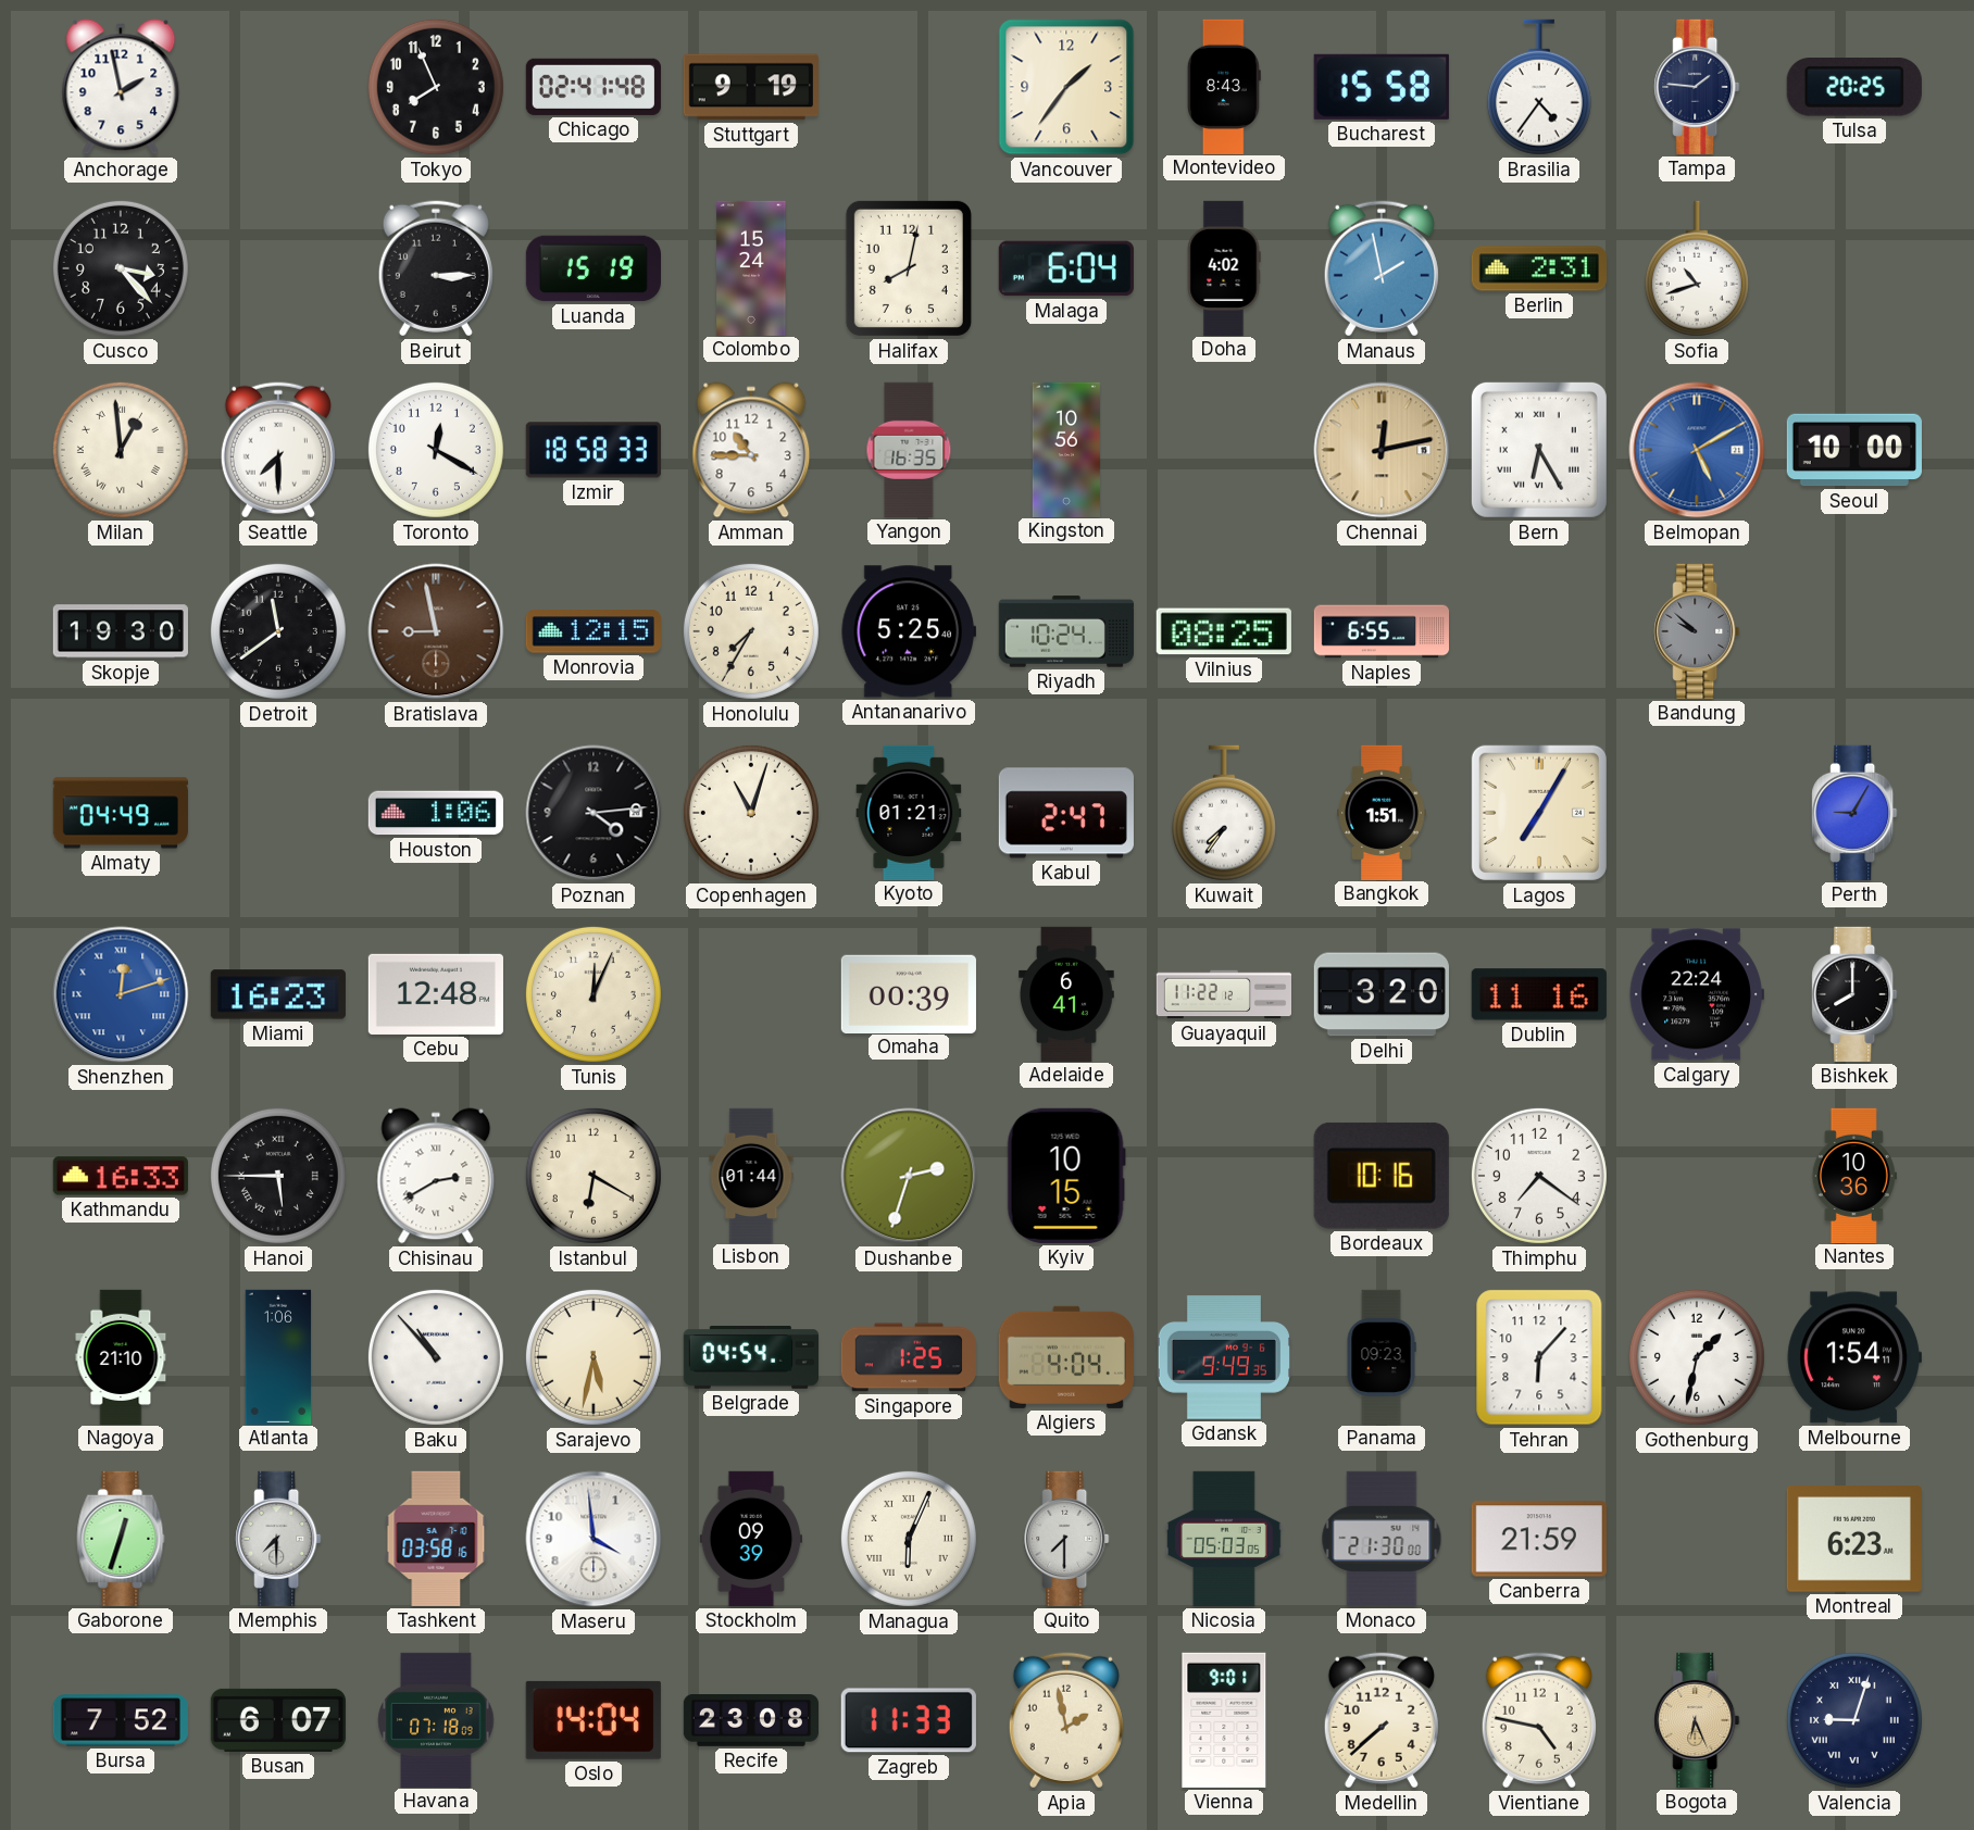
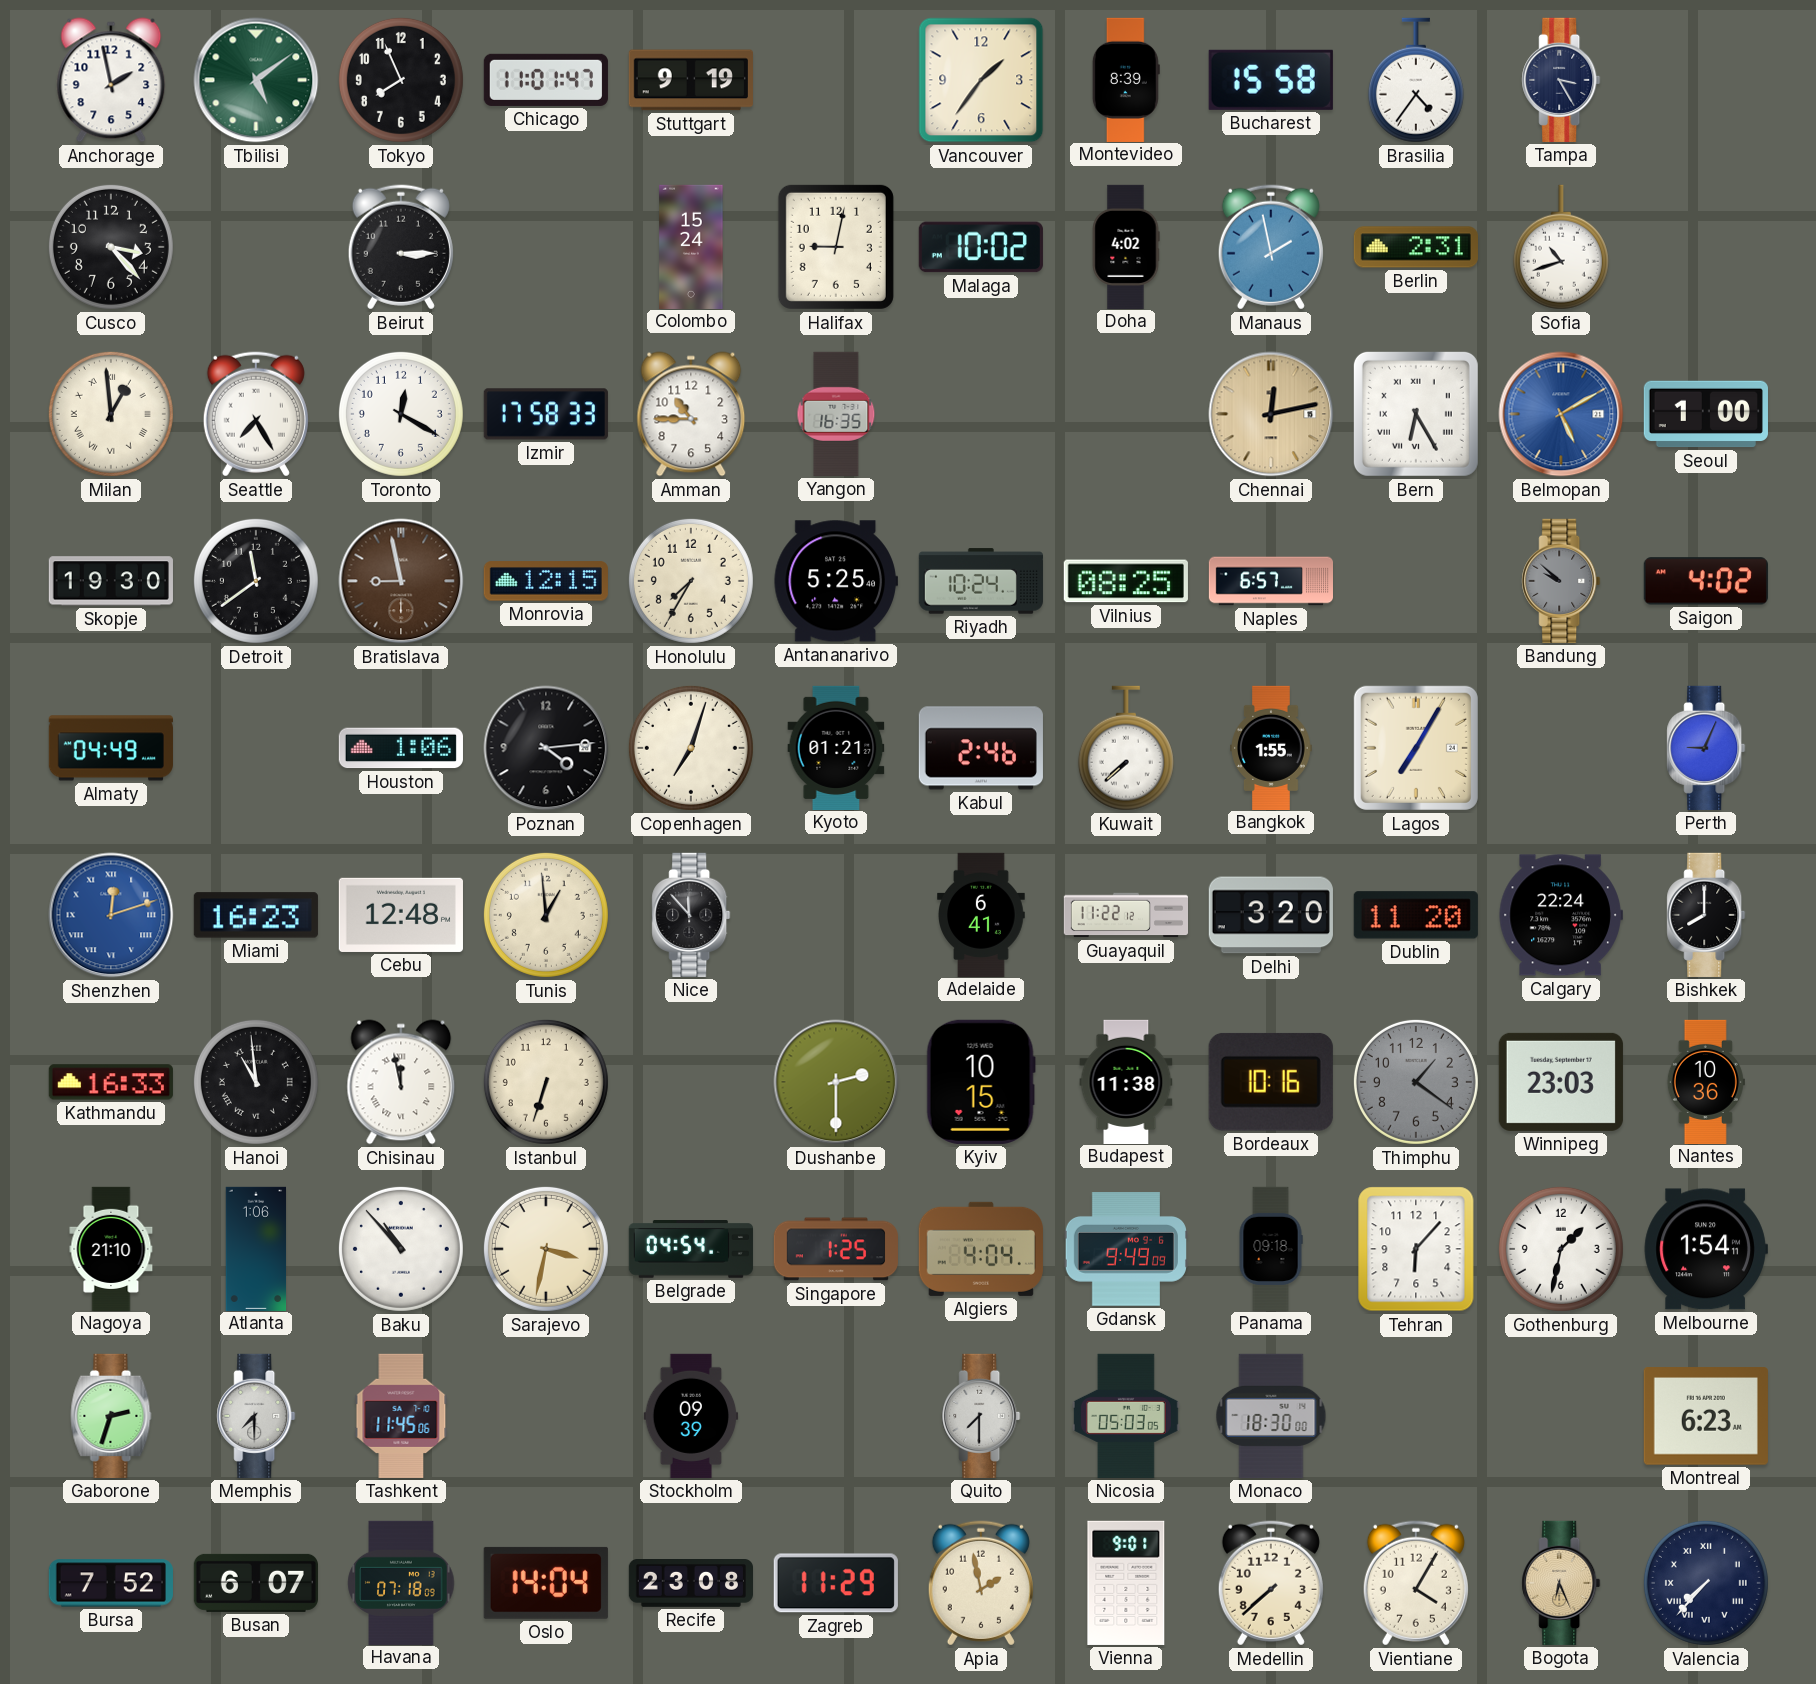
Tbilisi: none -> 5:09
Chicago: 02:41 -> 11:01
Montevideo: 8:43 -> 8:39
Tampa: 1:46 -> 3:25
Tulsa: 20:25 -> none
Luanda: 15:19 -> none
Halifax: 8:02 -> 9:02
Malaga: 6:04 -> 10:02
Seattle: 7:30 -> 7:25
Izmir: 18:58 -> 17:58
Kingston: 10:56 -> none
Seoul: 10:00 -> 1:00
Naples: 6:55 -> 6:57
Saigon: none -> 4:02
Copenhagen: 11:03 -> 7:03
Kabul: 2:47 -> 2:46
Kuwait: 7:36 -> 7:38
Bangkok: 1:51 -> 1:55
Perth: 9:05 -> 9:04
Tunis: 12:04 -> 12:59
Nice: none -> 11:53
Omaha: 00:39 -> none
Dublin: 11:16 -> 11:20
Hanoi: 5:45 -> 10:59
Chisinau: 2:40 -> 11:58
Istanbul: 6:20 -> 6:33
Lisbon: 01:44 -> none
Dushanbe: 2:33 -> 2:30
Budapest: none -> 11:38
Thimphu: 7:21 -> 1:21
Thimphu dial: white -> grey
Winnipeg: none -> 23:03
Sarajevo: 5:32 -> 3:32
Gdansk: 9:49:35 -> 9:49:09
Panama: 09:23 -> 09:18
Gaborone: 12:33 -> 2:33
Tashkent: 03:58 -> 11:45
Maseru: 3:59 -> none
Managua: 6:04 -> none
Monaco: 21:30 -> 18:30
Canberra: 21:59 -> none
Zagreb: 11:33 -> 11:29
Vientiane: 4:47 -> 4:05
Valencia: 9:03 -> 7:37
